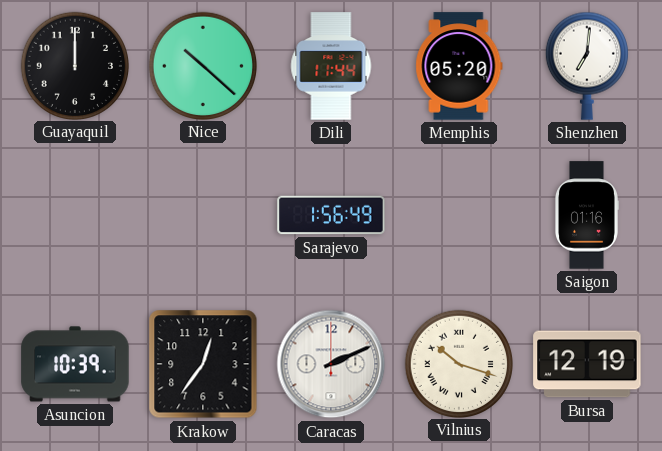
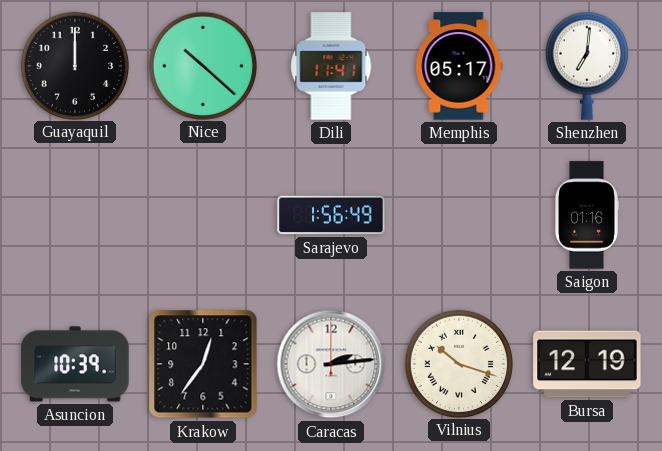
Dili: 11:44 -> 11:41
Memphis: 05:20 -> 05:17
Caracas: 2:11 -> 2:14
